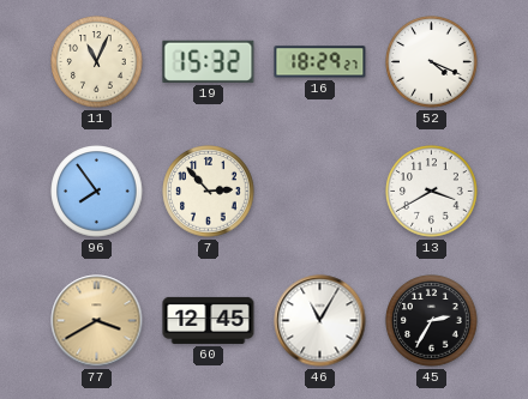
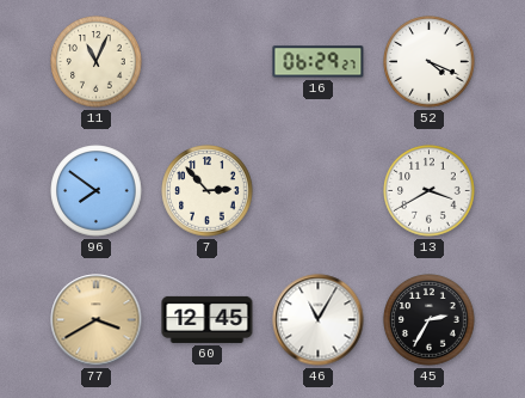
19: 15:32 -> none
16: 18:29 -> 06:29
96: 7:54 -> 7:51
